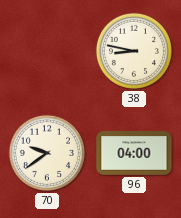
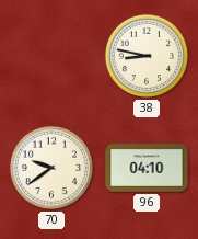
96: 04:00 -> 04:10
